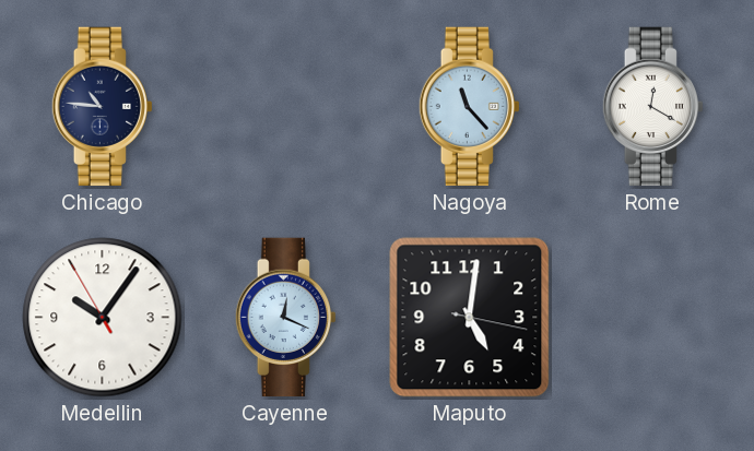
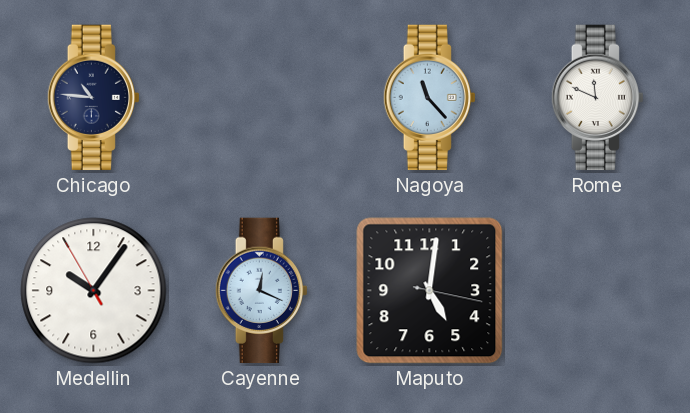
Rome: 12:20 -> 11:49
